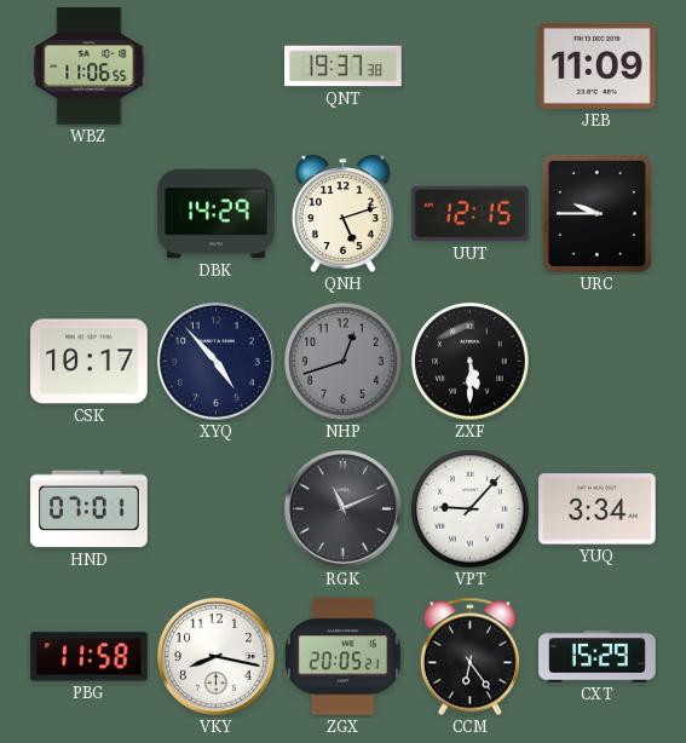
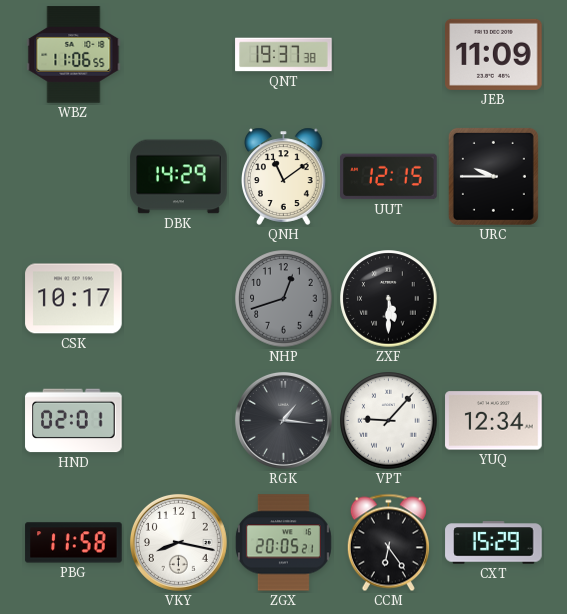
QNH: 5:12 -> 11:09
XYQ: 4:53 -> none
HND: 07:01 -> 02:01
RGK: 11:11 -> 1:16
YUQ: 3:34 -> 12:34
